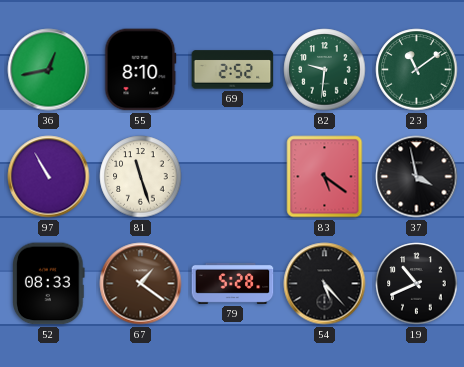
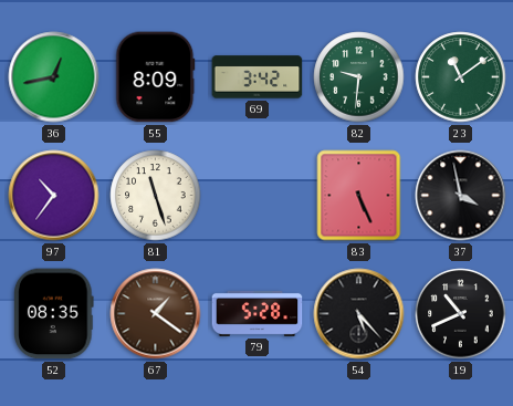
55: 8:10 -> 8:09
69: 2:52 -> 3:42
97: 10:55 -> 10:36
83: 5:21 -> 5:26
52: 08:33 -> 08:35
